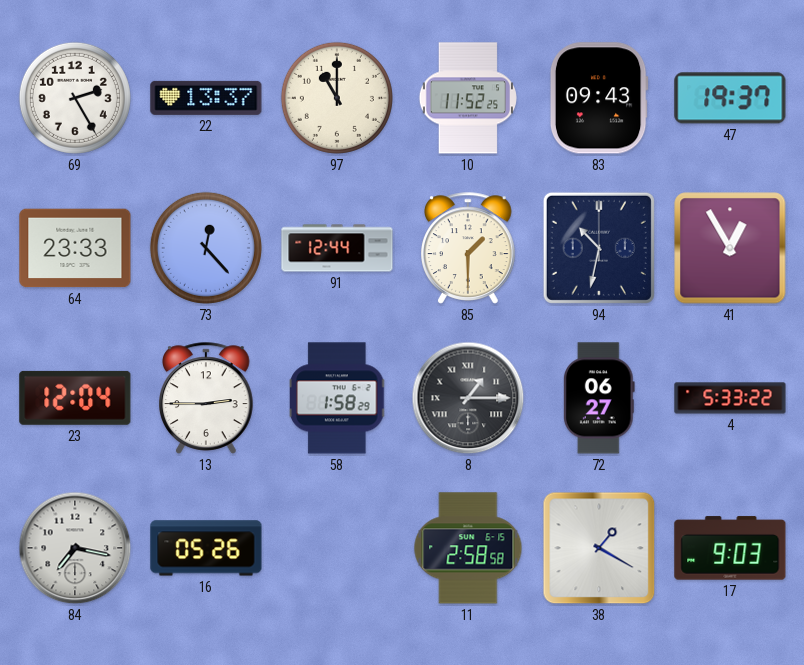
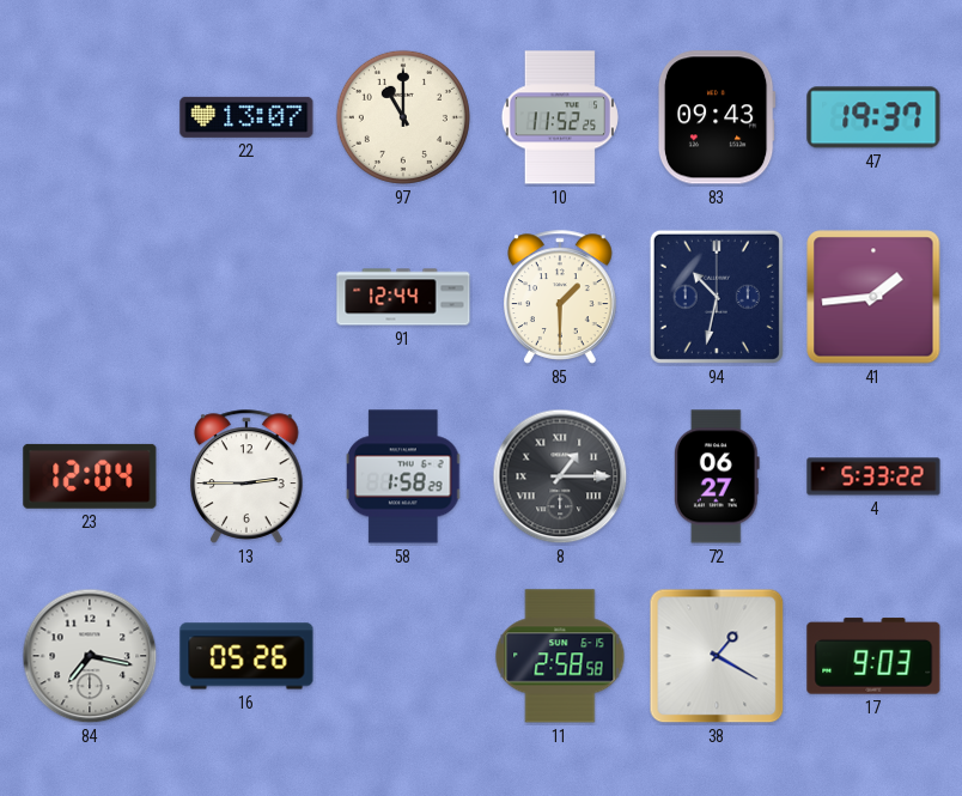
69: 2:25 -> none
22: 13:37 -> 13:07
64: 23:33 -> none
73: 12:23 -> none
41: 12:55 -> 1:44
